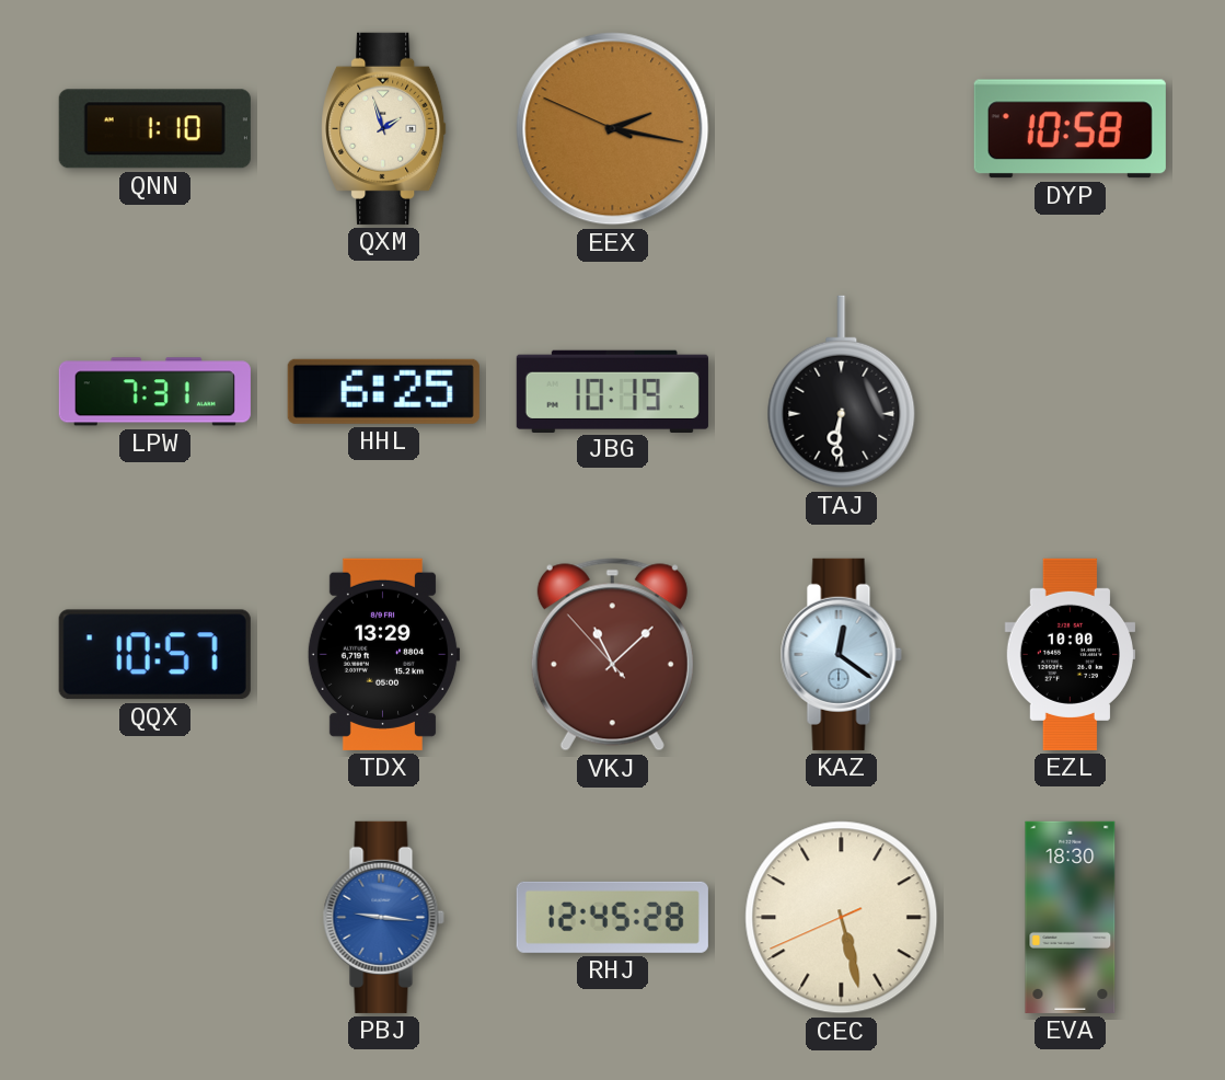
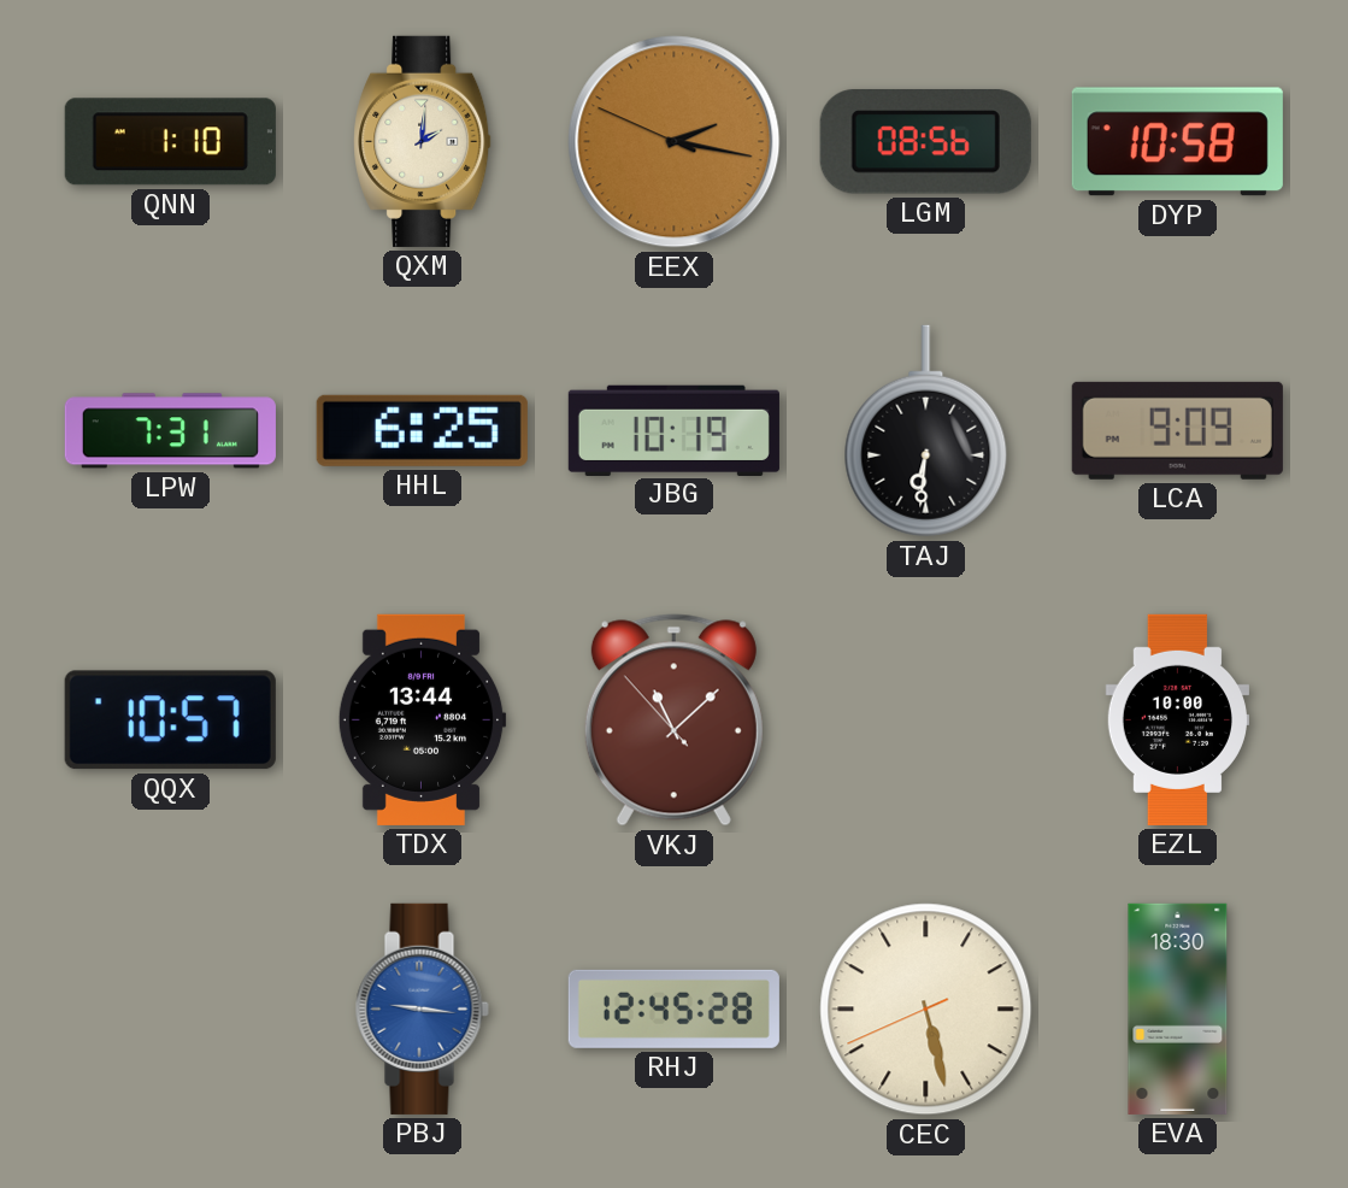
QXM: 1:57 -> 2:01
LGM: none -> 08:56
LCA: none -> 9:09
TDX: 13:29 -> 13:44
KAZ: 12:21 -> none
